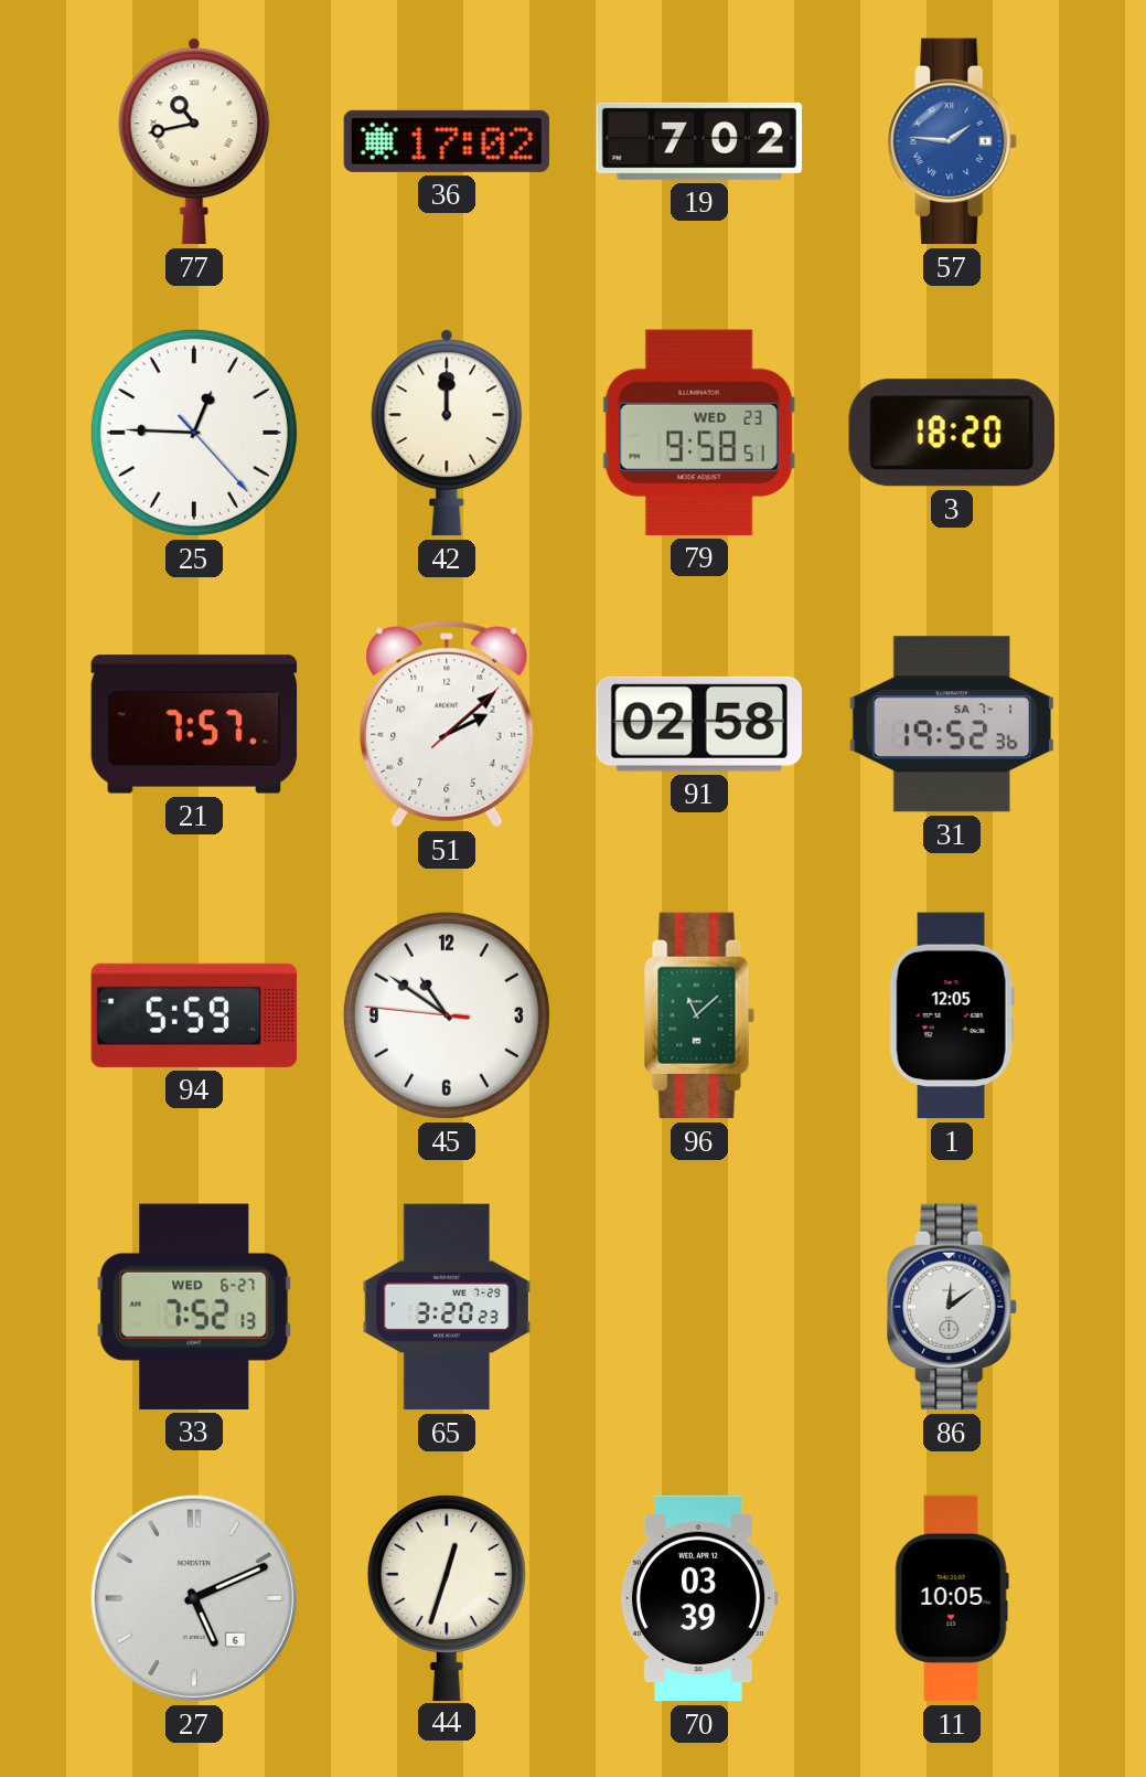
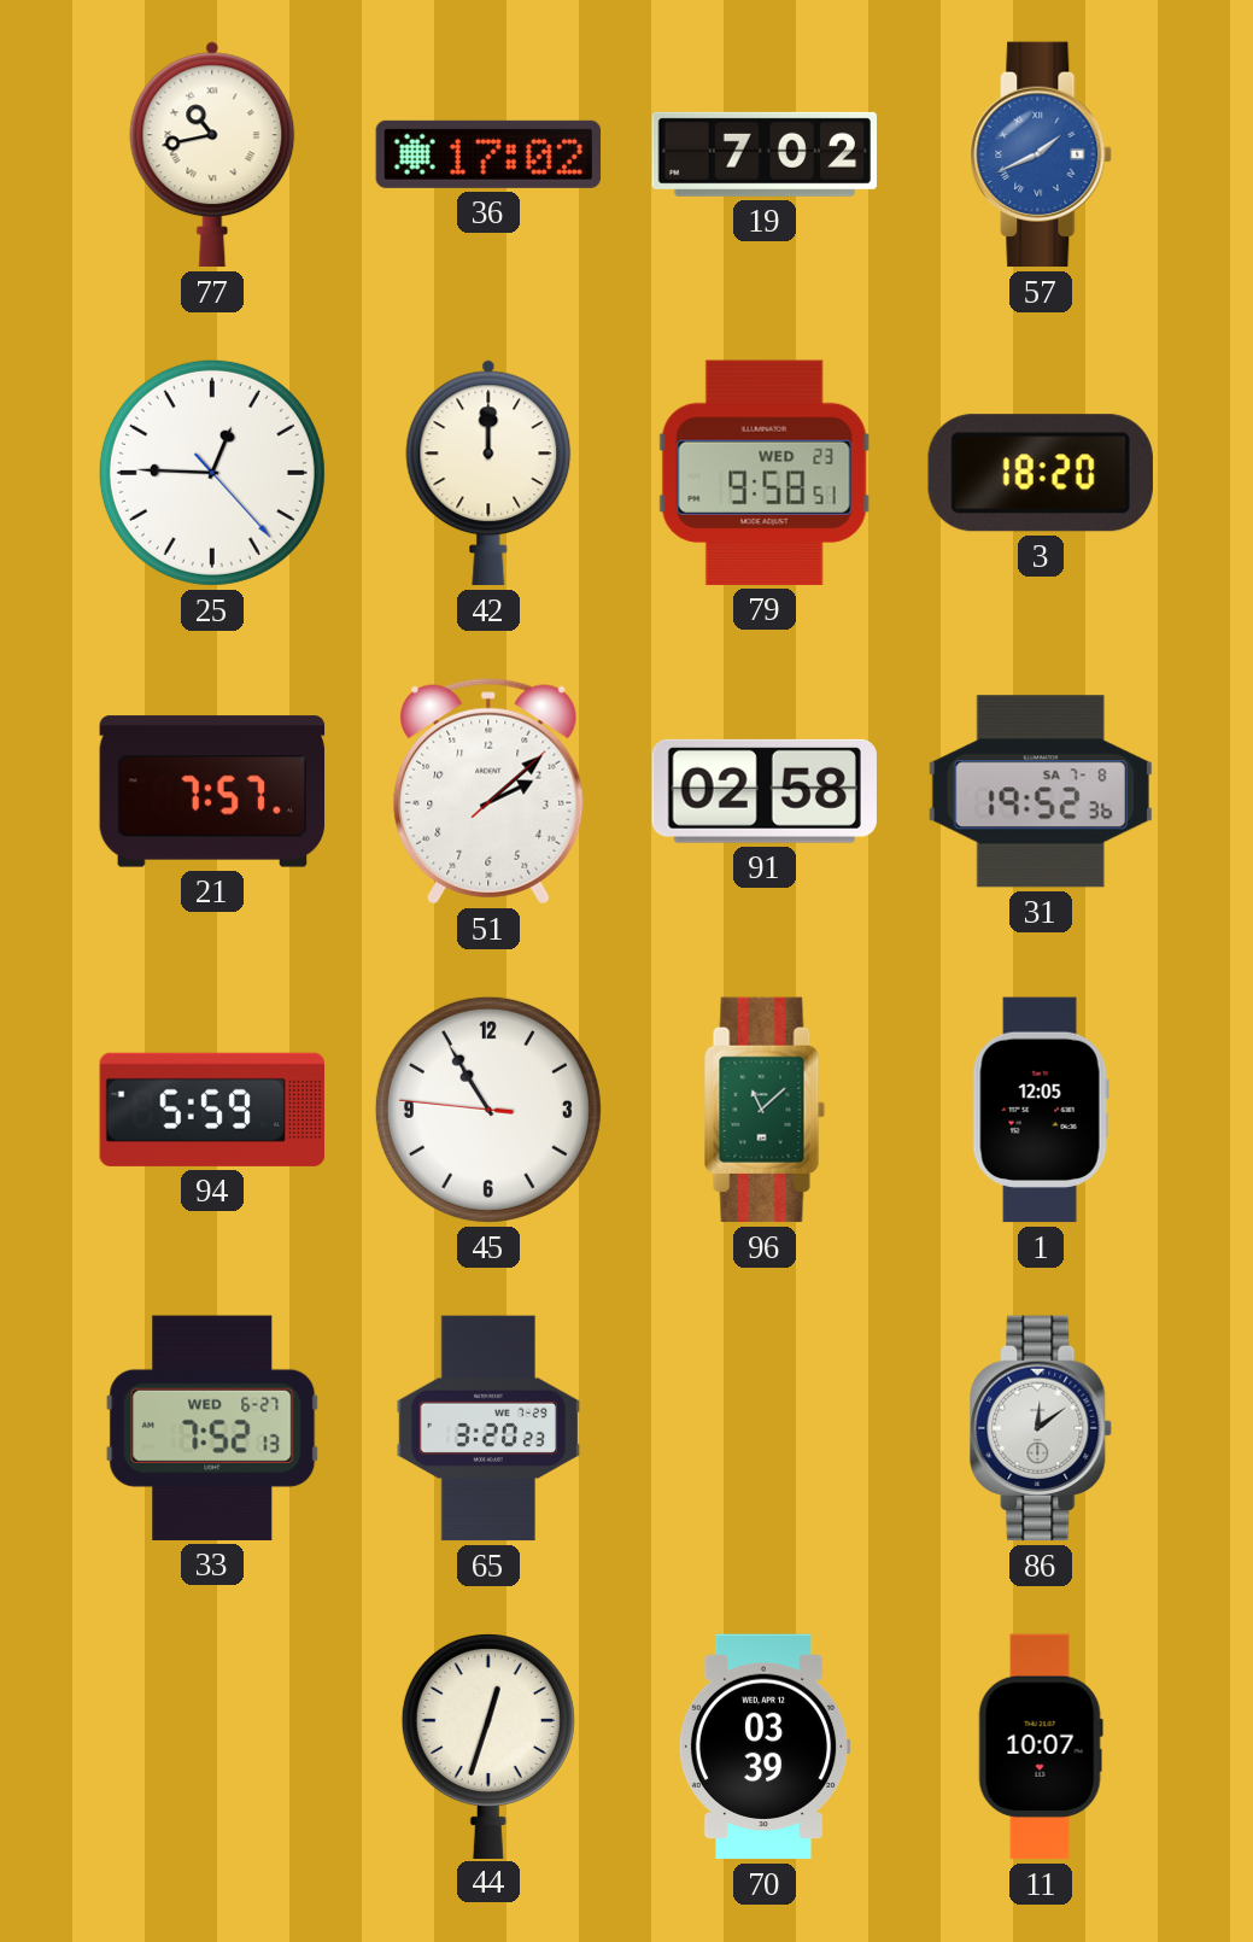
57: 1:46 -> 1:41
31 date: SA 7-1 -> SA 7-8
45: 10:50 -> 10:54
27: 5:11 -> none
11: 10:05 -> 10:07
